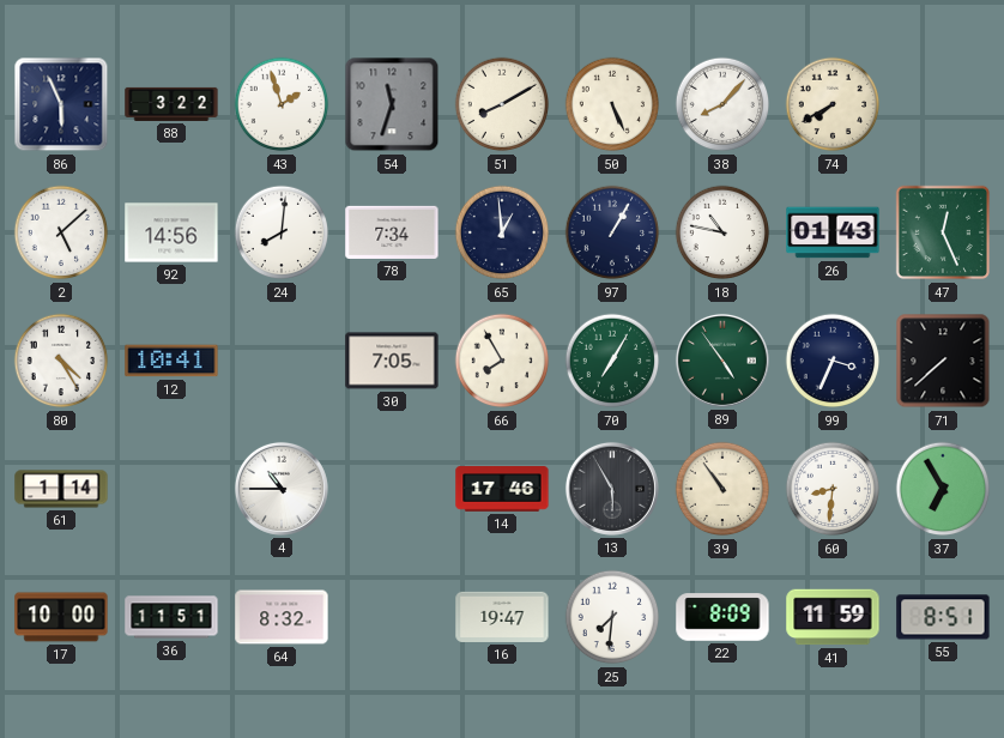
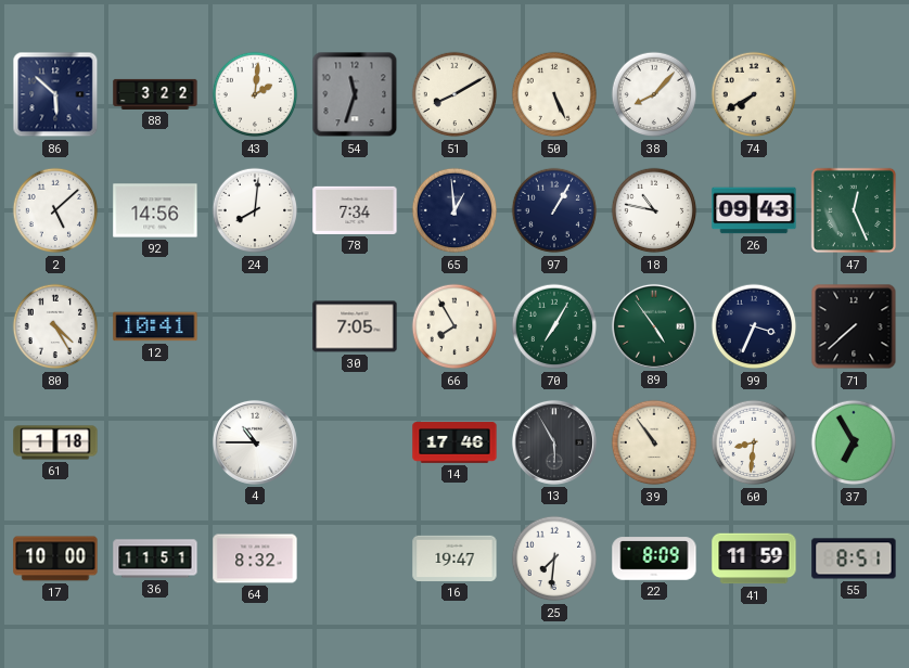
86: 5:56 -> 5:52
43: 1:57 -> 2:01
26: 01:43 -> 09:43
61: 1:14 -> 1:18
